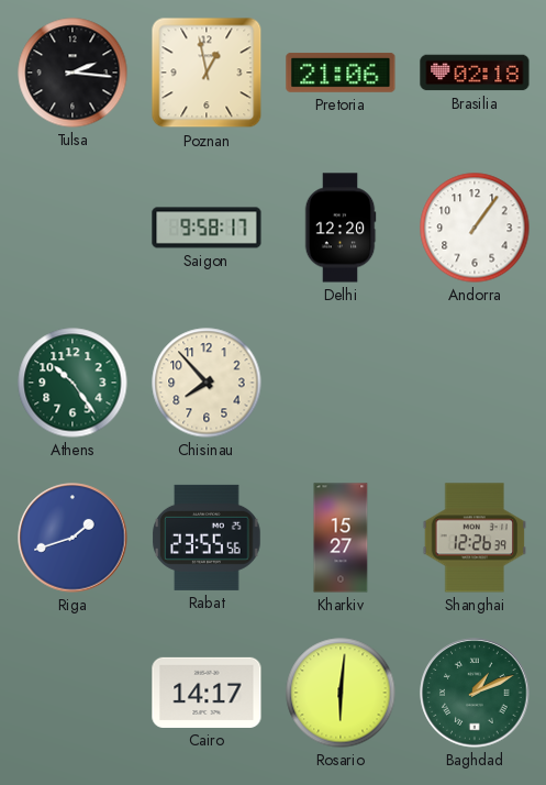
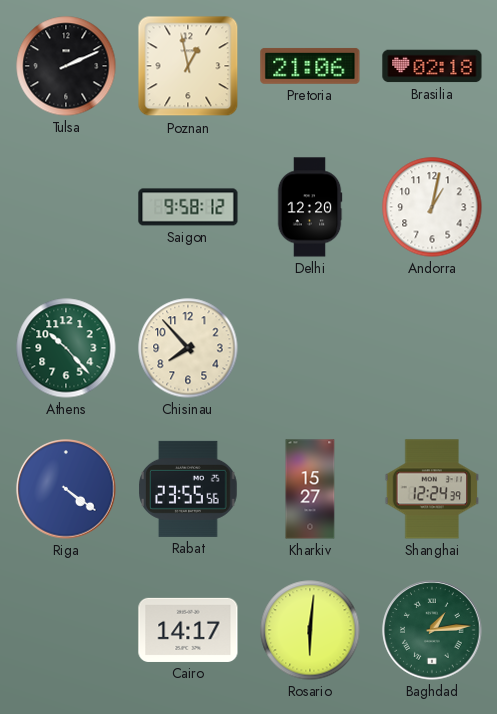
Tulsa: 2:16 -> 2:11
Saigon: 9:58:17 -> 9:58:12
Andorra: 1:06 -> 1:02
Athens: 10:24 -> 10:23
Riga: 1:42 -> 4:21
Shanghai: 12:26 -> 12:24
Baghdad: 1:11 -> 1:14
